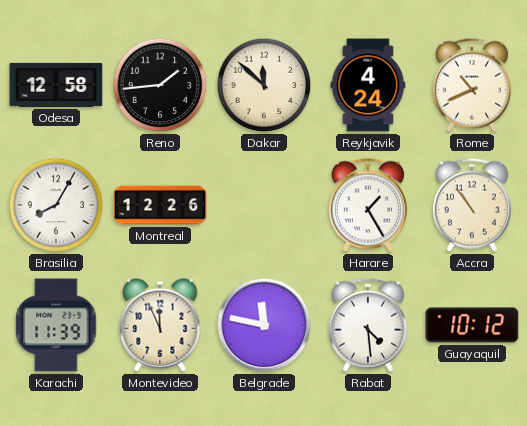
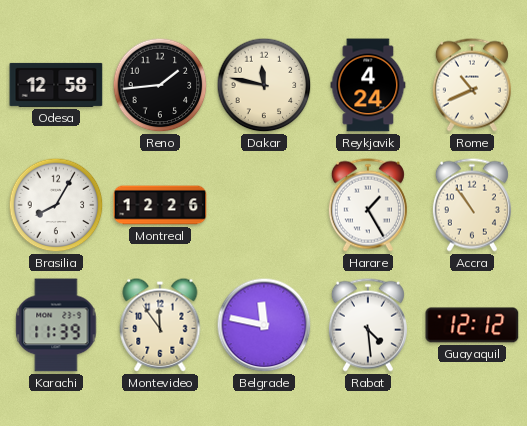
Dakar: 11:52 -> 11:47
Montevideo: 11:56 -> 11:54
Guayaquil: 10:12 -> 12:12
